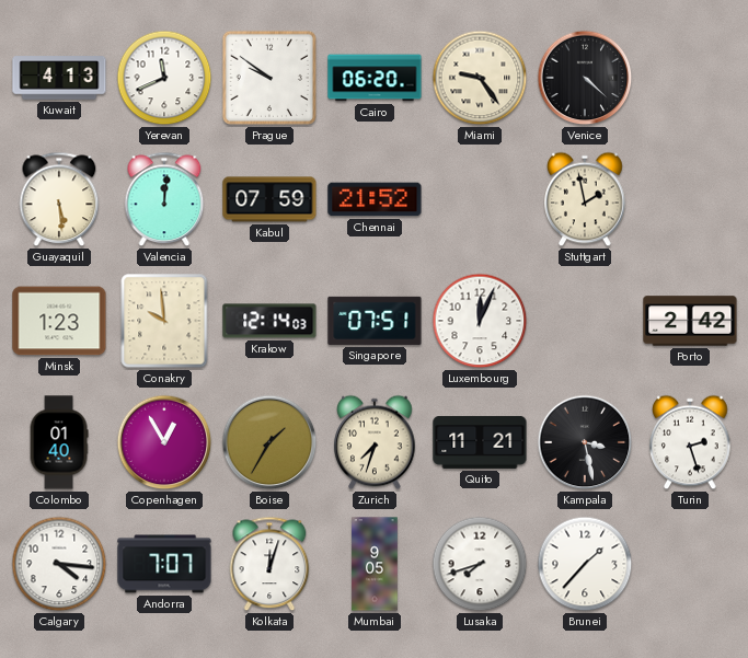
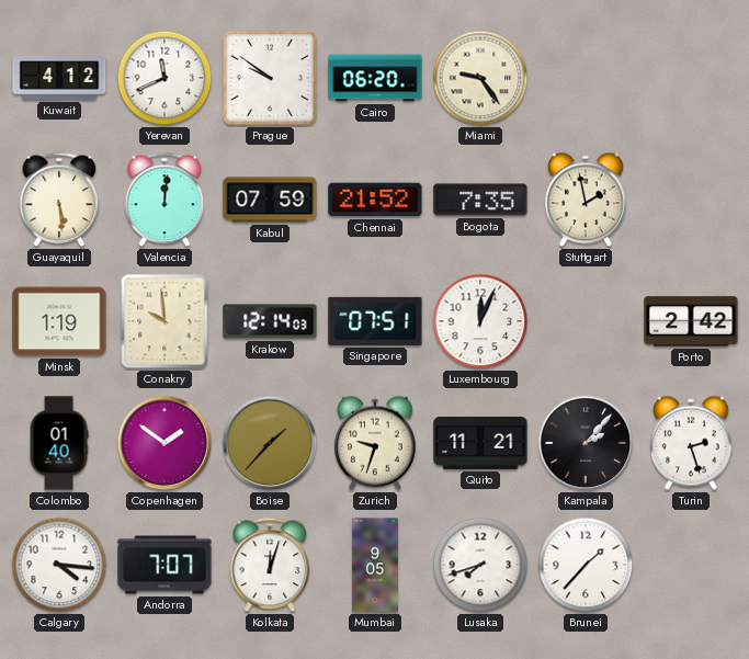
Kuwait: 4:13 -> 4:12
Venice: 4:22 -> none
Bogota: none -> 7:35
Minsk: 1:23 -> 1:19
Copenhagen: 12:55 -> 1:51
Boise: 1:35 -> 1:37
Zurich: 7:33 -> 9:33
Kampala: 3:28 -> 2:07
